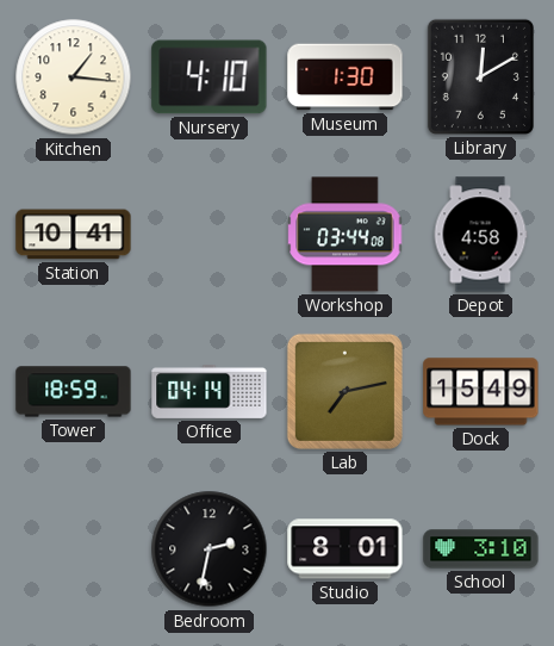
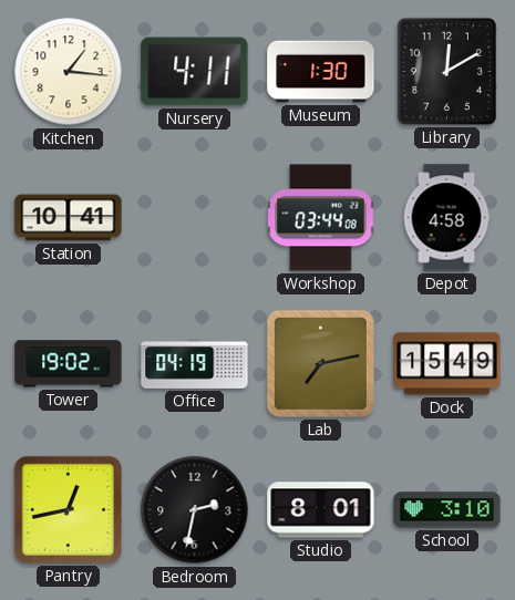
Nursery: 4:10 -> 4:11
Tower: 18:59 -> 19:02
Office: 04:14 -> 04:19
Pantry: none -> 12:43
